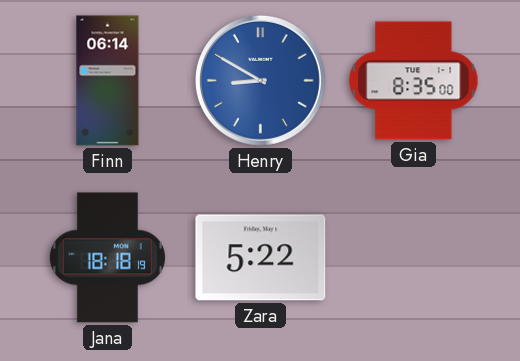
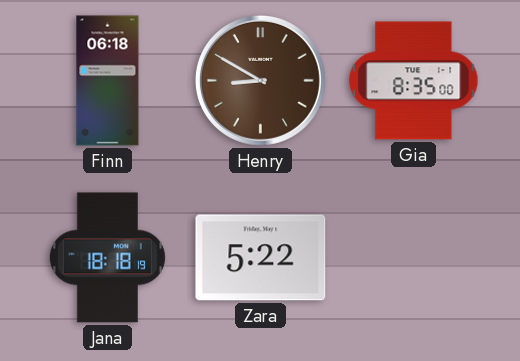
Finn: 06:14 -> 06:18
Henry dial: blue -> brown
